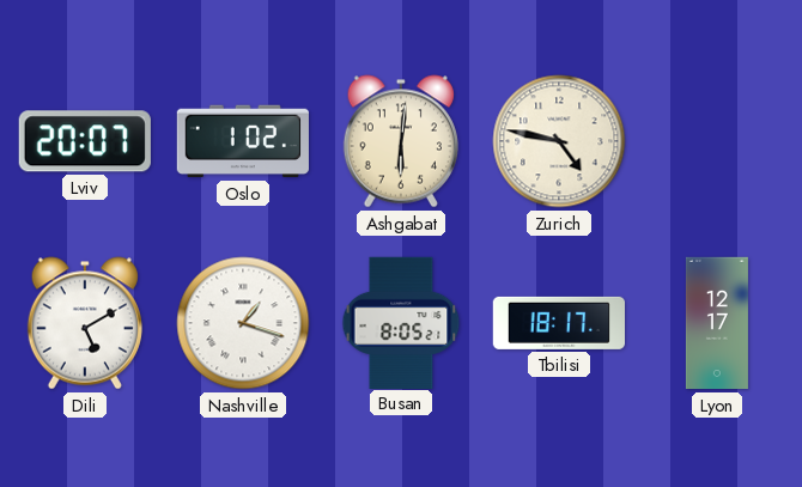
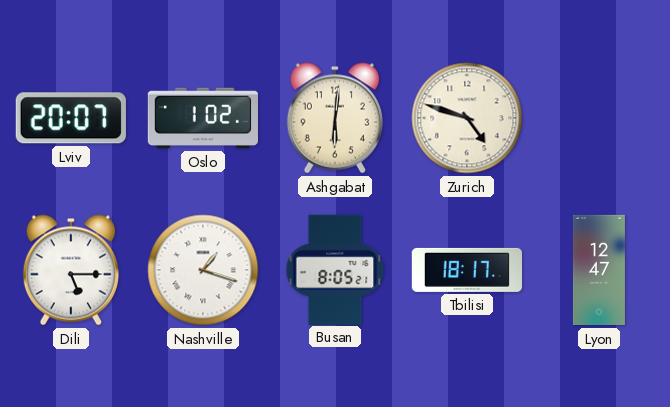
Zurich: 4:47 -> 4:48
Dili: 5:10 -> 5:15
Lyon: 12:17 -> 12:47
